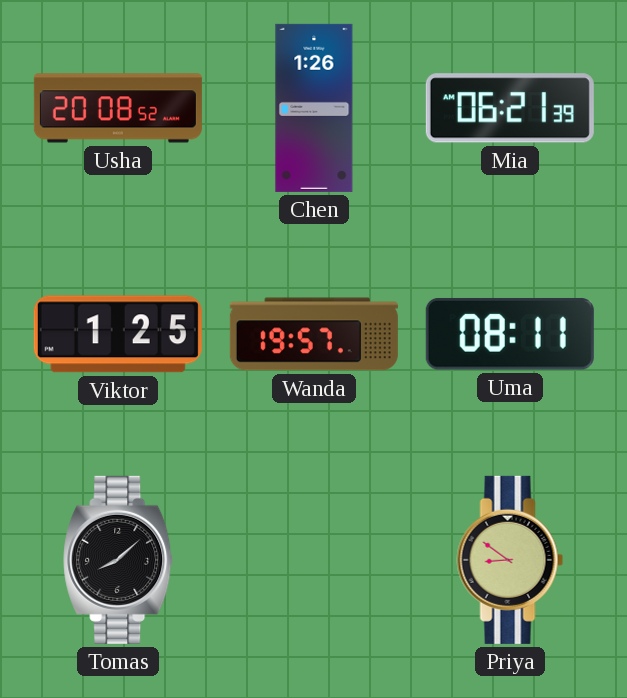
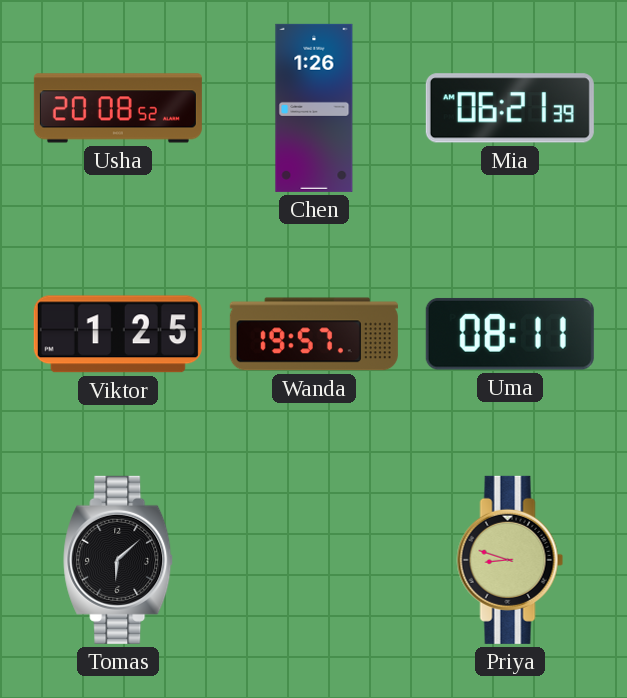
Tomas: 8:08 -> 6:08
Priya: 8:51 -> 8:48
